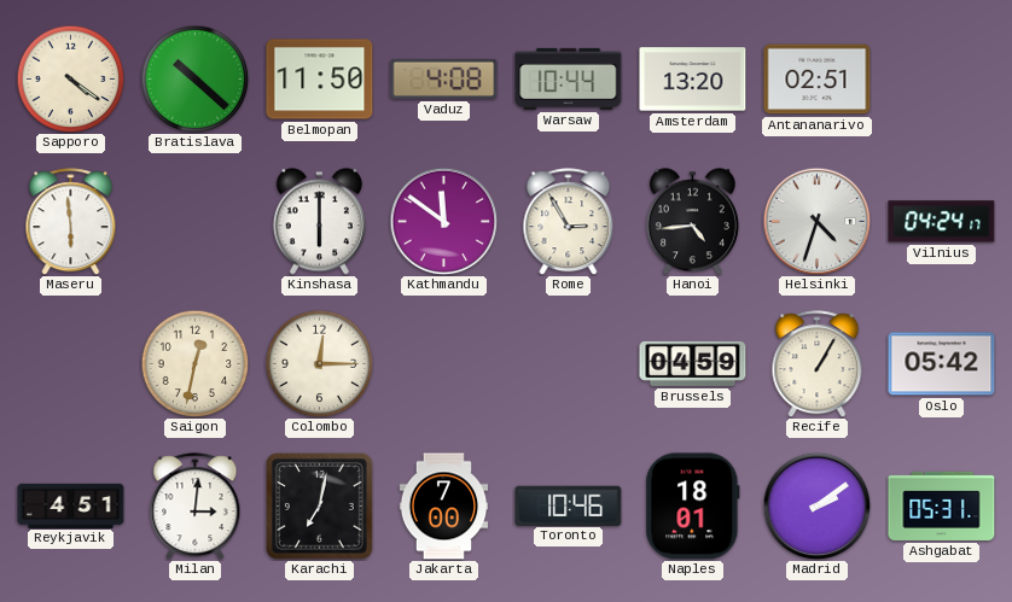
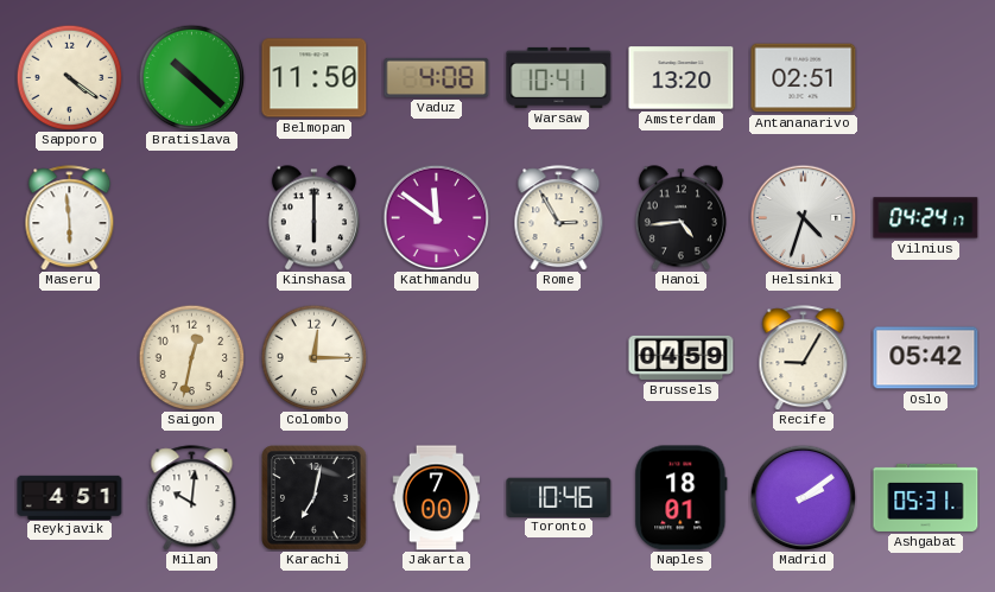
Warsaw: 10:44 -> 10:41
Recife: 1:05 -> 9:05
Milan: 3:01 -> 10:01
